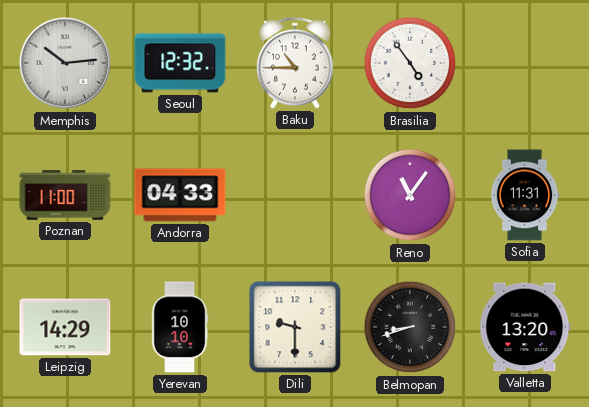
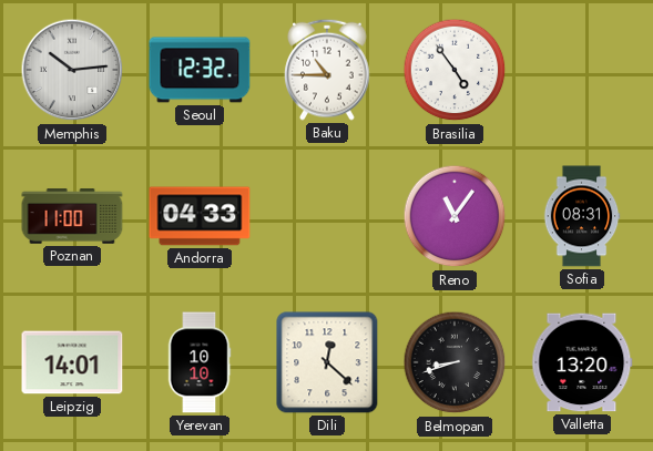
Sofia: 11:31 -> 08:31
Leipzig: 14:29 -> 14:01
Dili: 9:30 -> 12:22
